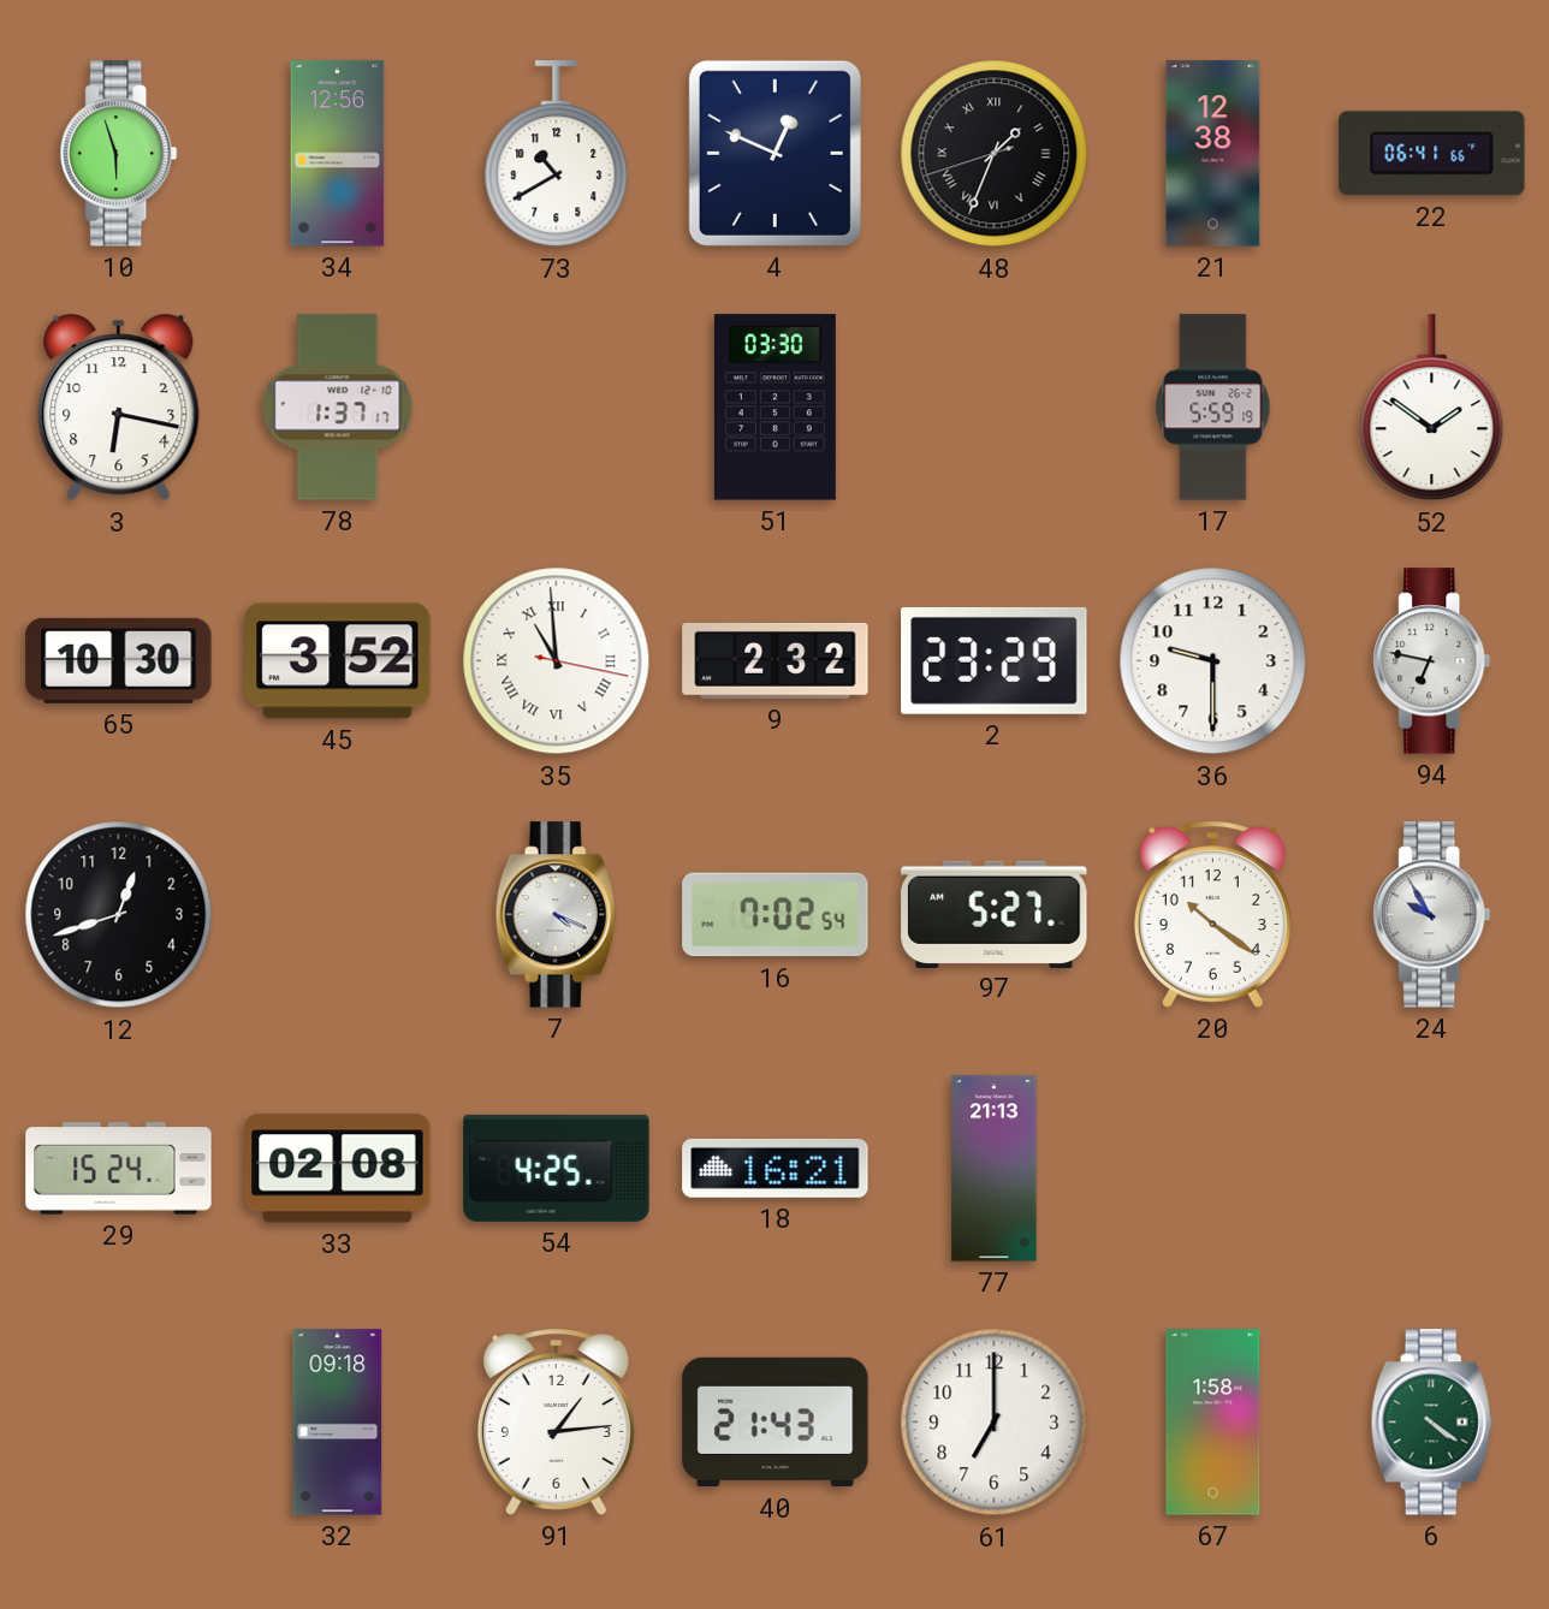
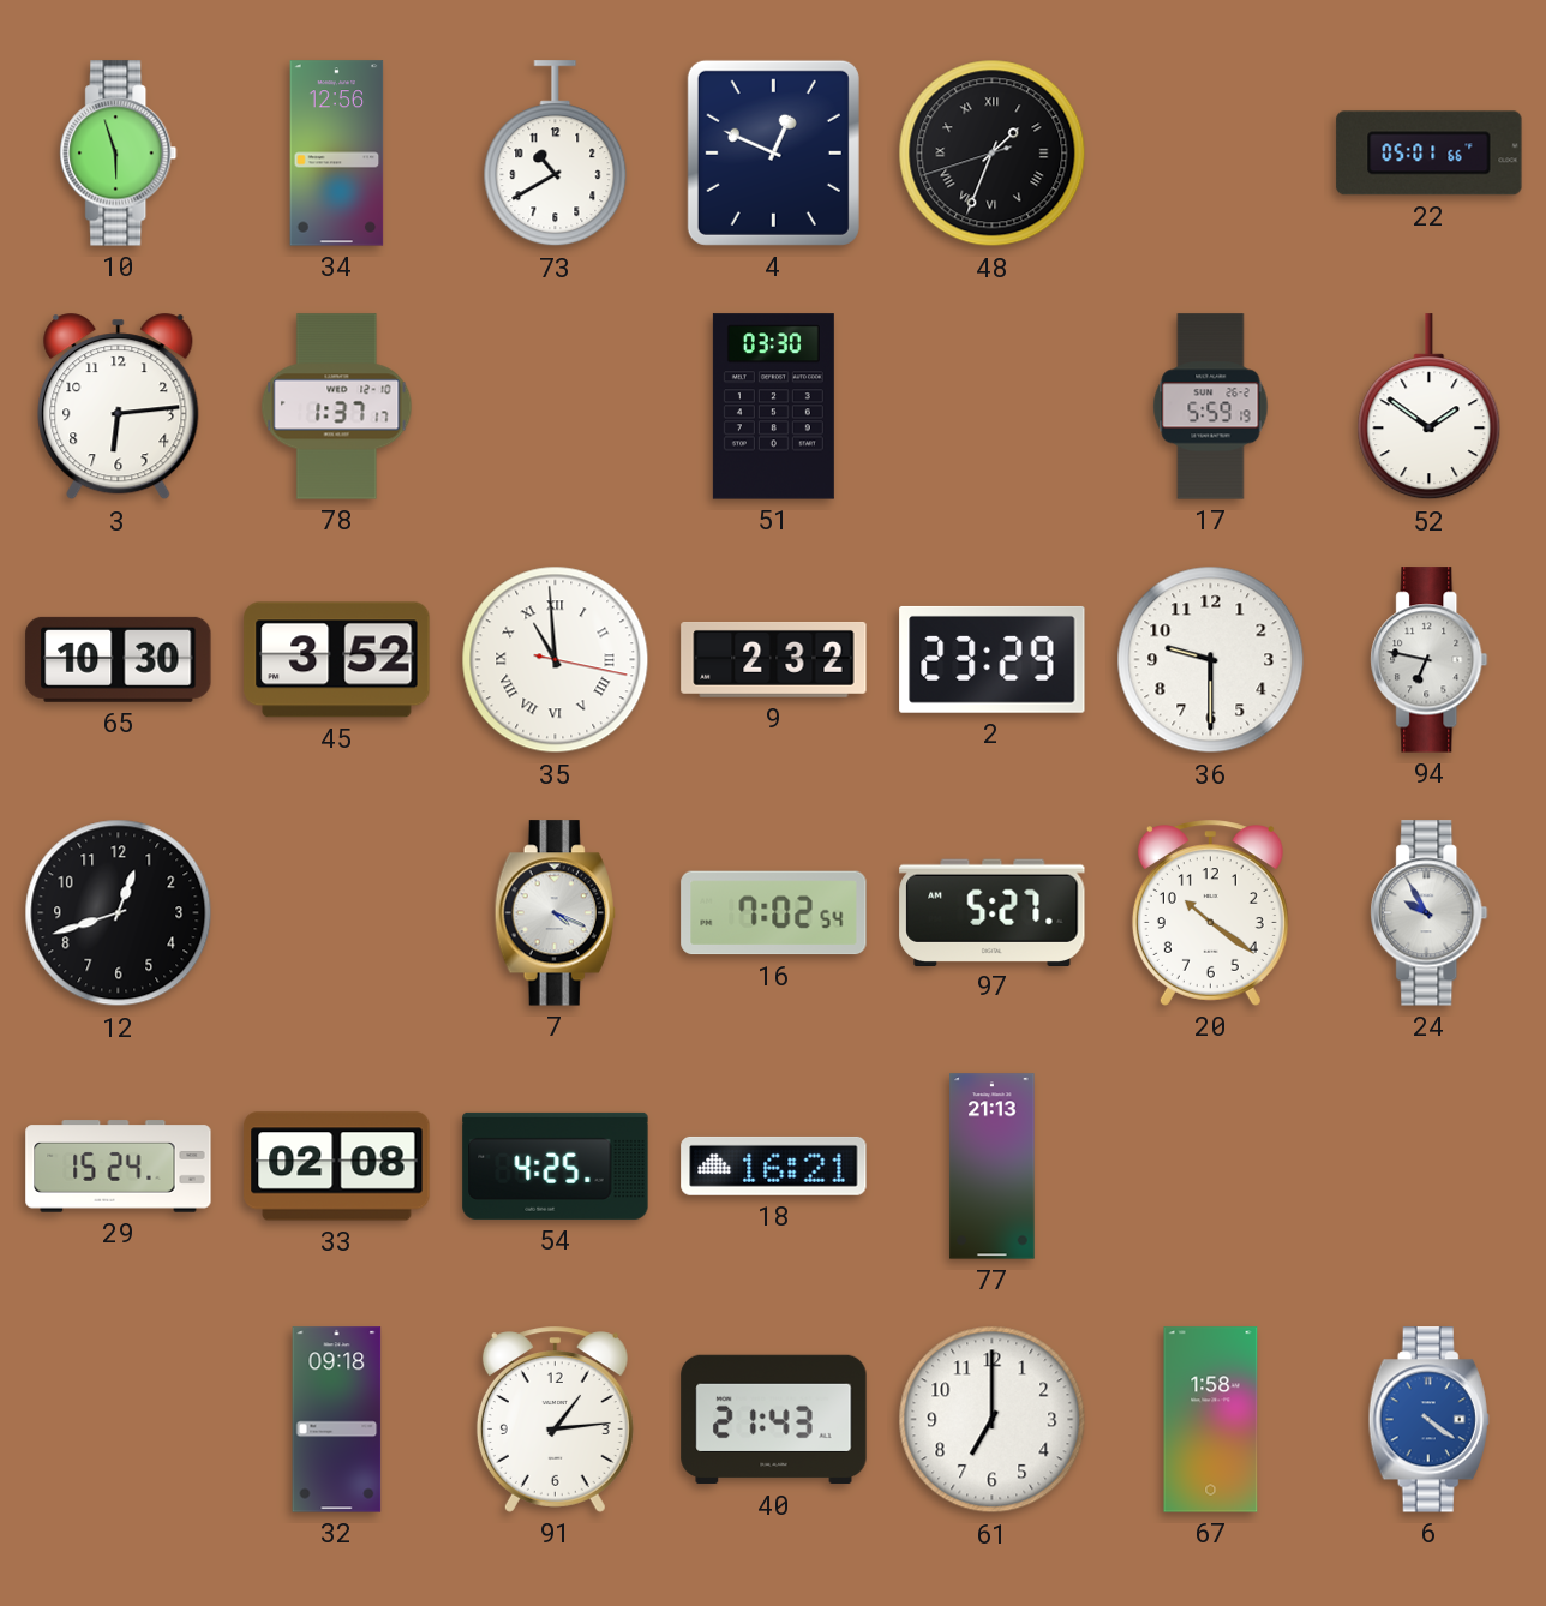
21: 12:38 -> none
22: 06:41 -> 05:01
3: 6:17 -> 6:14
6 dial: green -> blue
